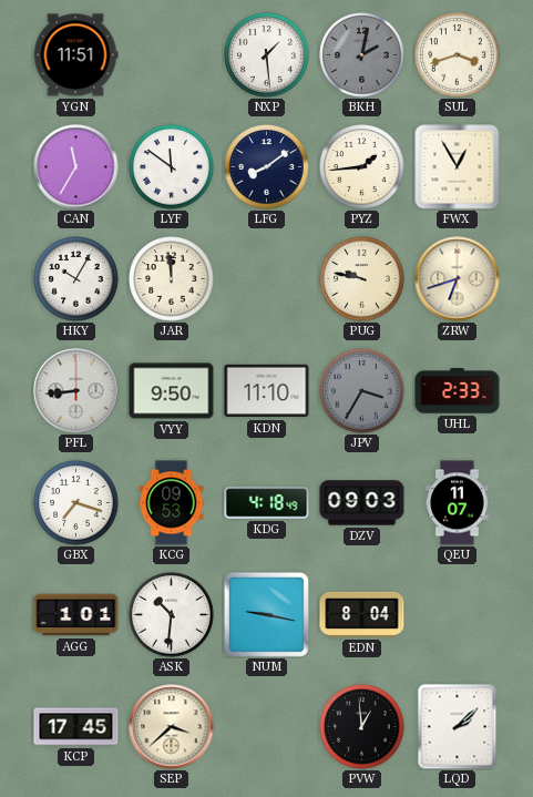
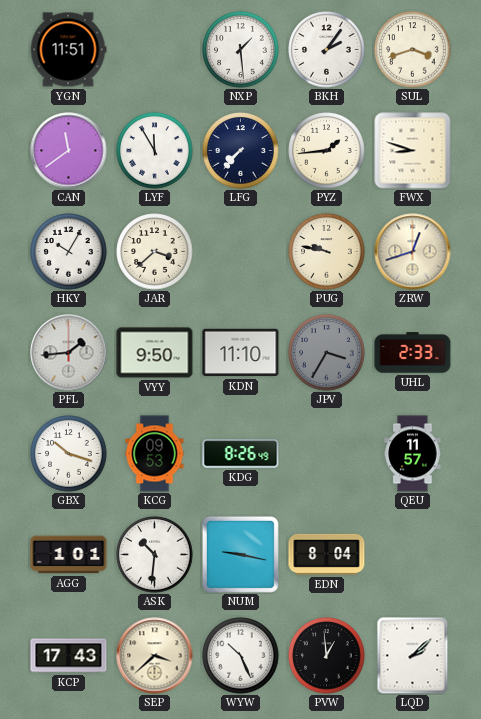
BKH: 2:02 -> 2:06
BKH dial: grey -> white
CAN: 11:35 -> 11:39
LYF: 11:51 -> 11:55
LFG: 8:09 -> 7:37
FWX: 12:55 -> 8:48
JAR: 11:59 -> 3:38
ZRW: 6:42 -> 12:42
PFL: 8:44 -> 1:44
GBX: 7:18 -> 10:18
KDG: 4:18 -> 8:26
DZV: 09:03 -> none
QEU: 11:07 -> 11:57
KCP: 17:45 -> 17:43
WYW: none -> 10:26
